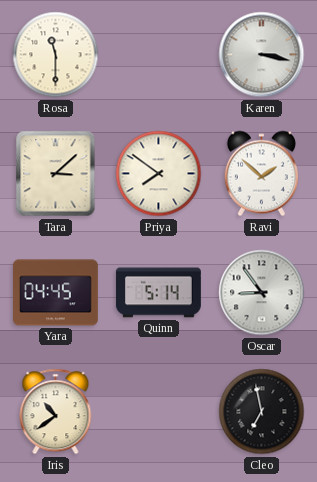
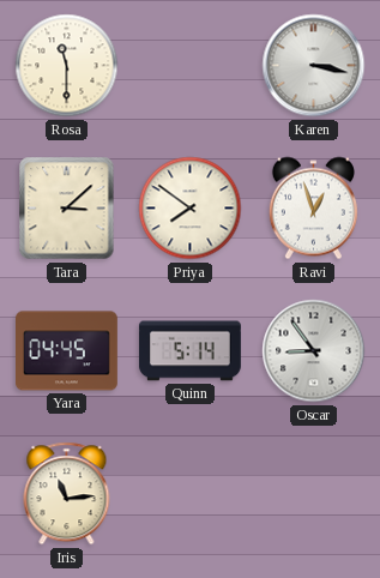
Ravi: 1:52 -> 12:57
Iris: 10:39 -> 11:14
Cleo: 6:58 -> none
